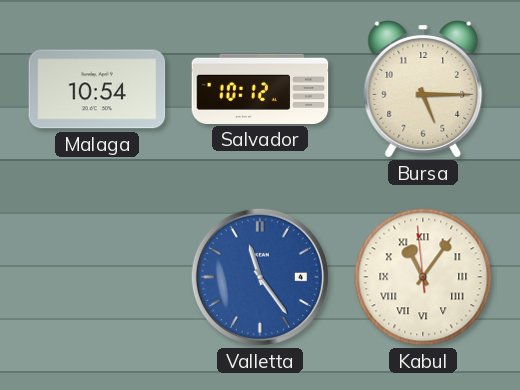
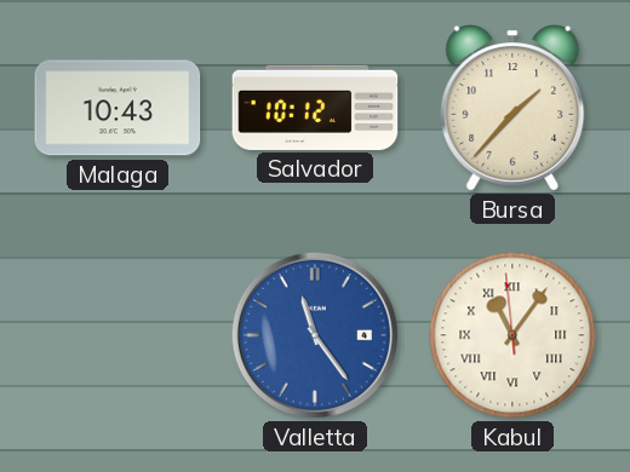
Malaga: 10:54 -> 10:43
Bursa: 5:15 -> 1:37
